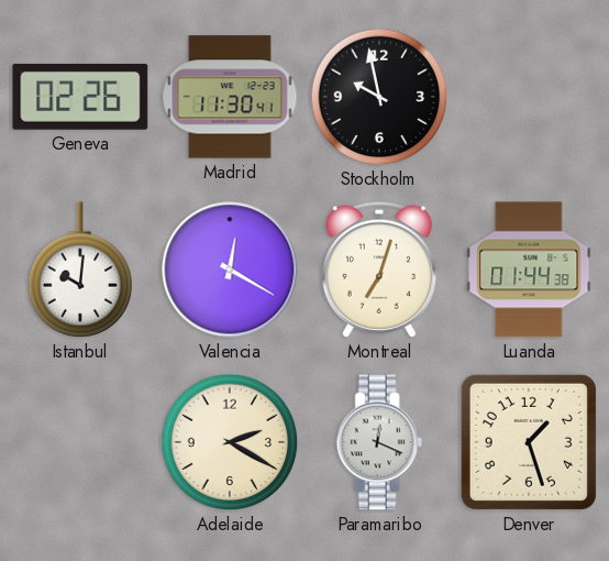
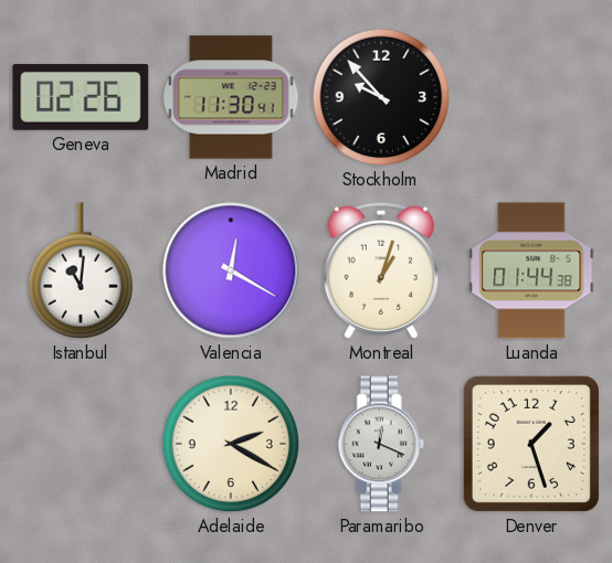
Stockholm: 9:58 -> 9:53
Istanbul: 10:01 -> 11:01
Montreal: 7:03 -> 1:03
